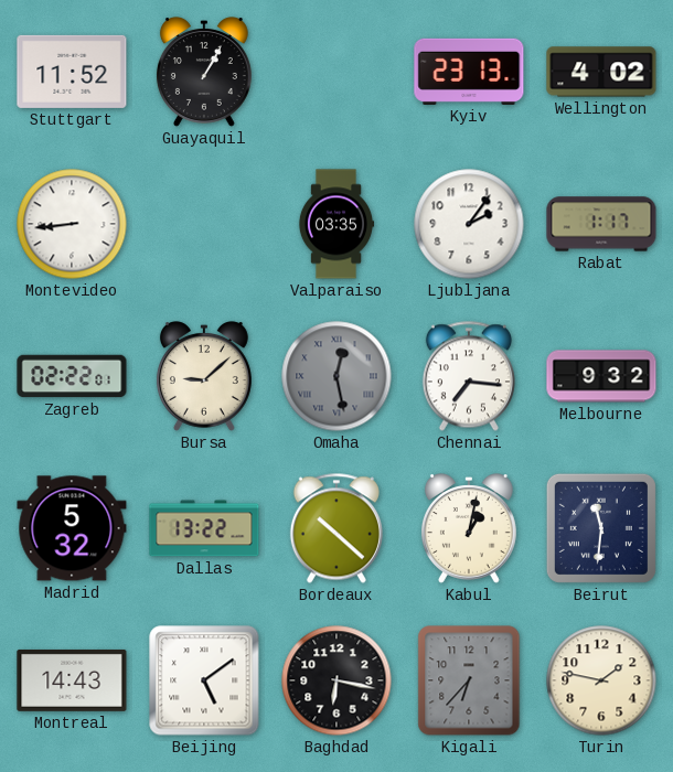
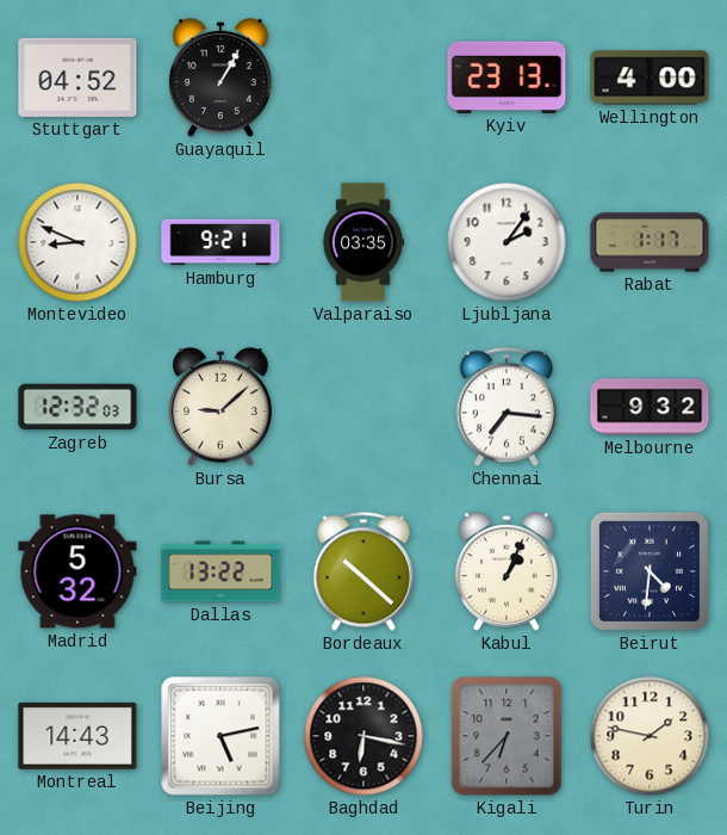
Stuttgart: 11:52 -> 04:52
Wellington: 4:02 -> 4:00
Montevideo: 8:44 -> 8:49
Hamburg: none -> 9:21
Zagreb: 02:22 -> 12:32
Omaha: 12:28 -> none
Kabul: 1:02 -> 1:04
Beirut: 11:31 -> 4:31
Beijing: 5:09 -> 5:13
